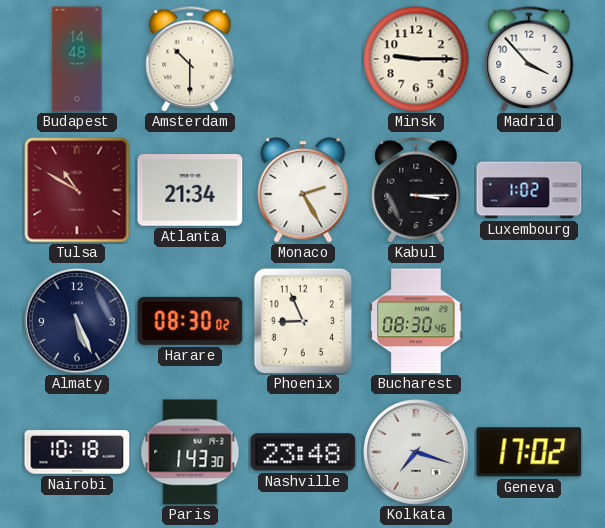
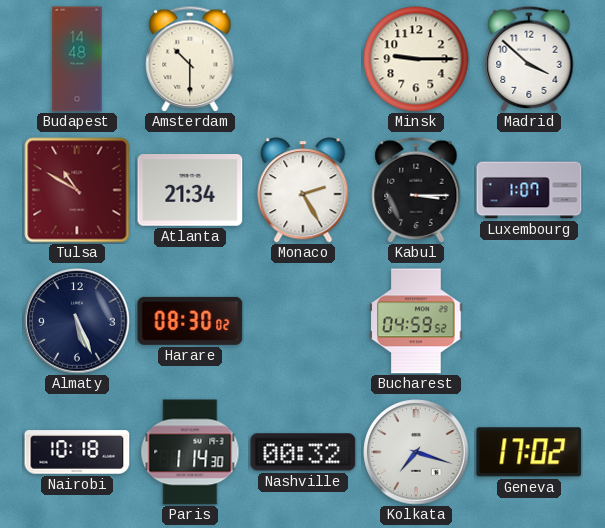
Madrid: 3:53 -> 3:52
Luxembourg: 1:02 -> 1:07
Phoenix: 8:56 -> none
Bucharest: 08:30 -> 04:59
Paris: 1:43 -> 1:14
Nashville: 23:48 -> 00:32
